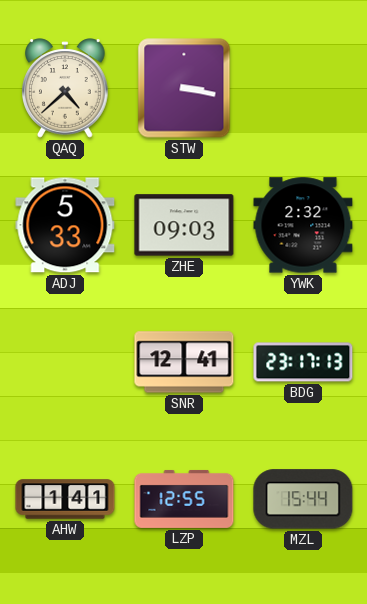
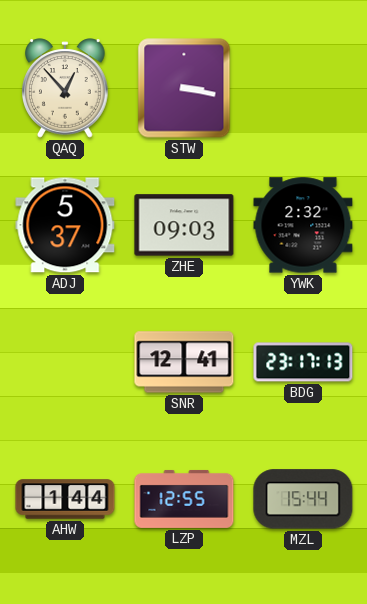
QAQ: 4:38 -> 12:53
ADJ: 5:33 -> 5:37
AHW: 1:41 -> 1:44
